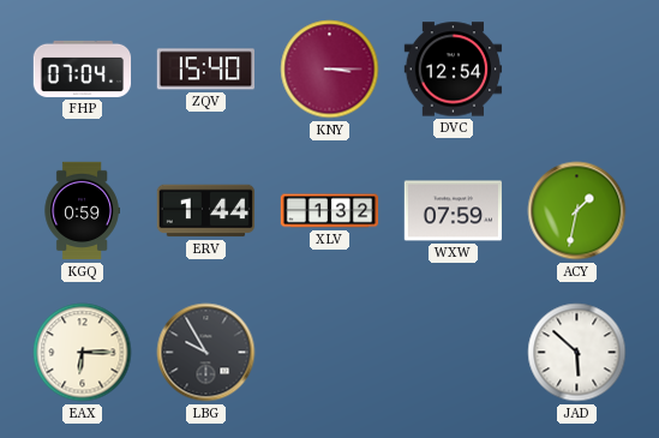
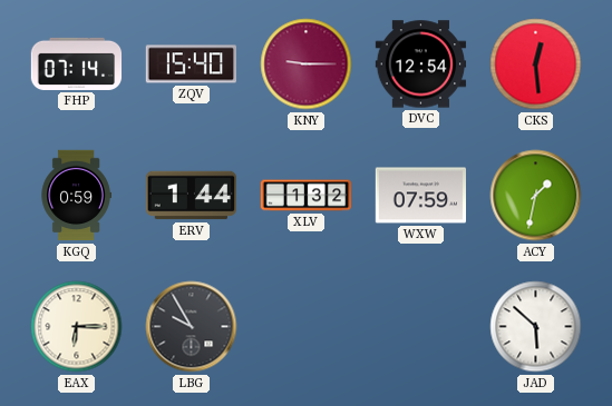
FHP: 07:04 -> 07:14
KNY: 3:15 -> 9:15
CKS: none -> 12:29
